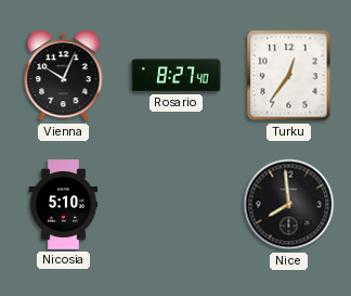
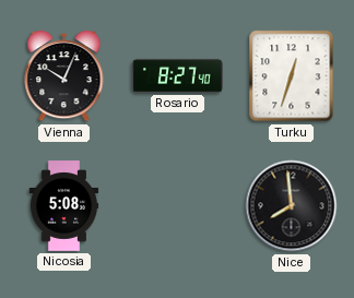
Turku: 12:36 -> 12:33
Nicosia: 5:10 -> 5:08
